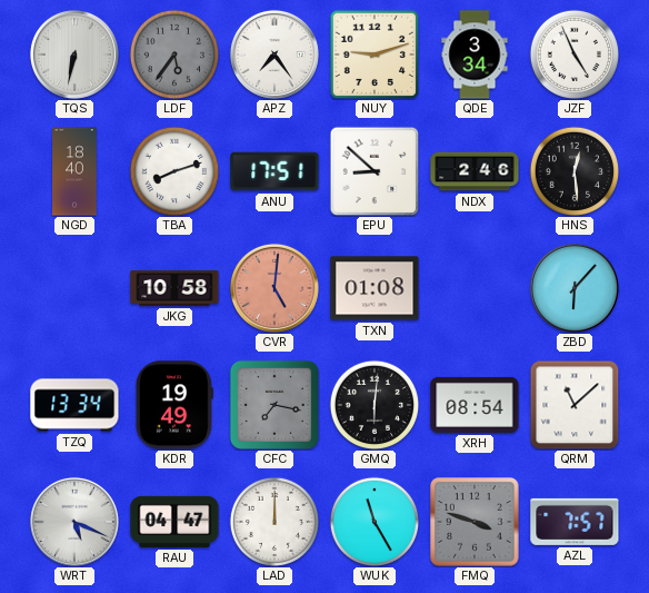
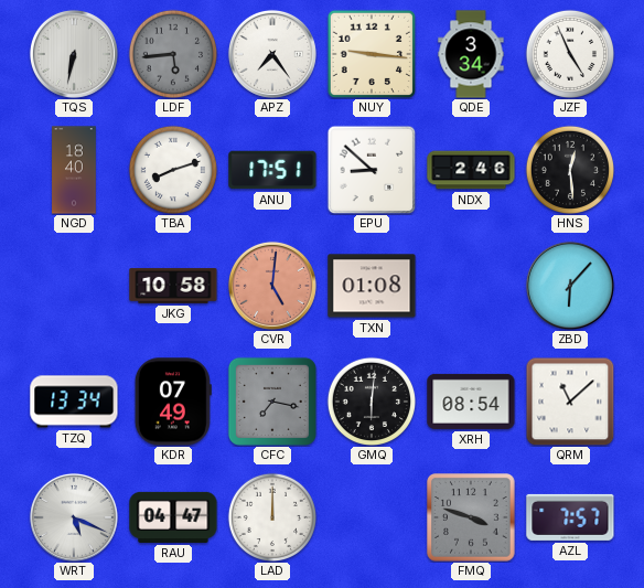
LDF: 5:36 -> 5:44
NUY: 9:12 -> 9:16
KDR: 19:49 -> 07:49
WUK: 11:25 -> none
